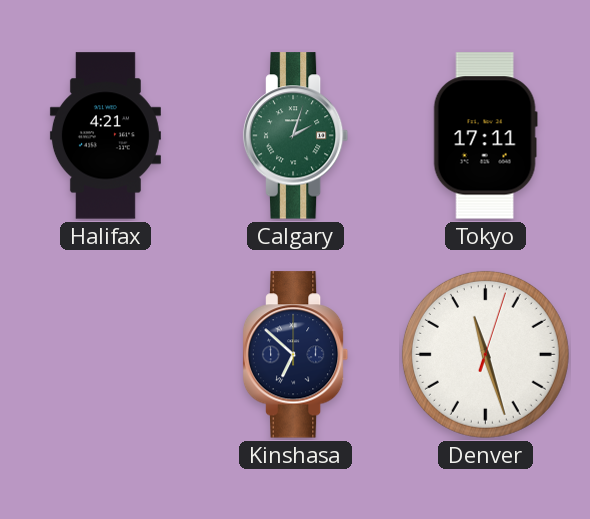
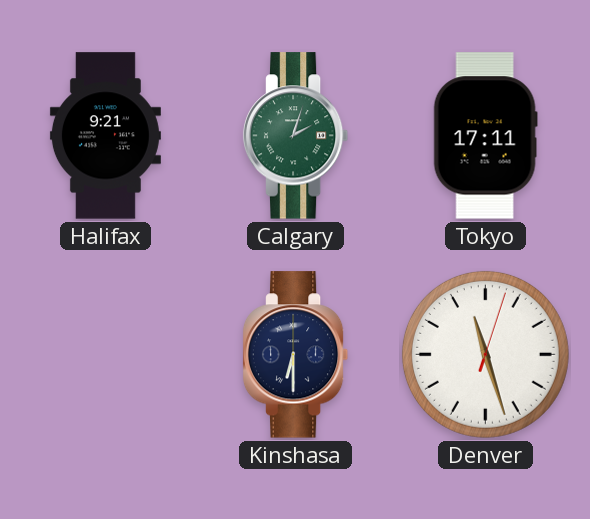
Halifax: 4:21 -> 9:21
Kinshasa: 6:52 -> 6:30
